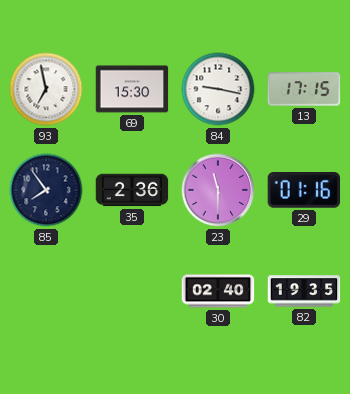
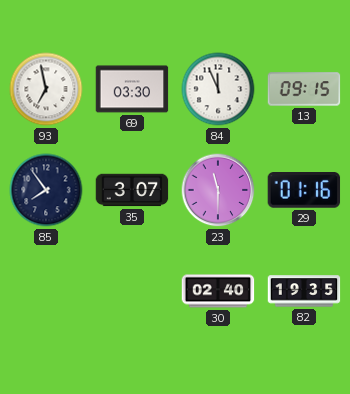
69: 15:30 -> 03:30
84: 9:17 -> 11:56
13: 17:15 -> 09:15
35: 2:36 -> 3:07
